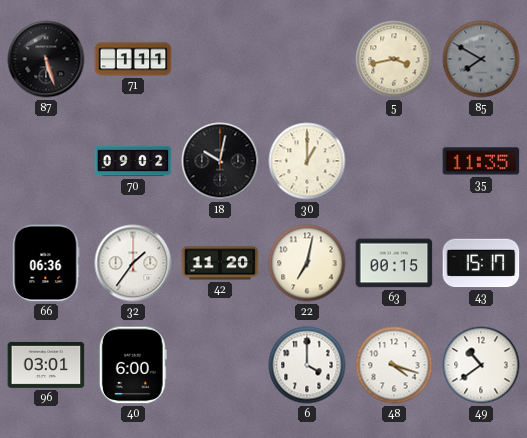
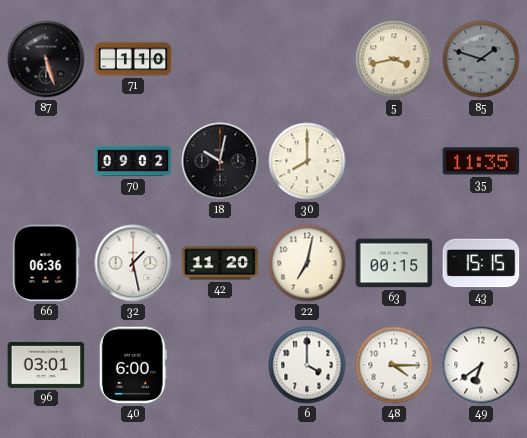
71: 1:11 -> 1:10
85: 7:50 -> 1:48
30: 1:00 -> 8:00
32: 1:36 -> 1:28
43: 15:17 -> 15:15
48: 4:18 -> 4:15
49: 10:39 -> 6:39
